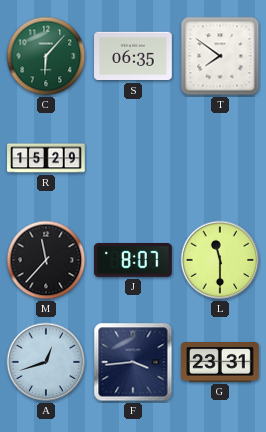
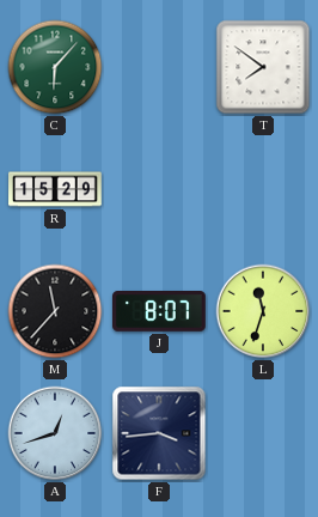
S: 06:35 -> none
L: 11:30 -> 11:33
G: 23:31 -> none
